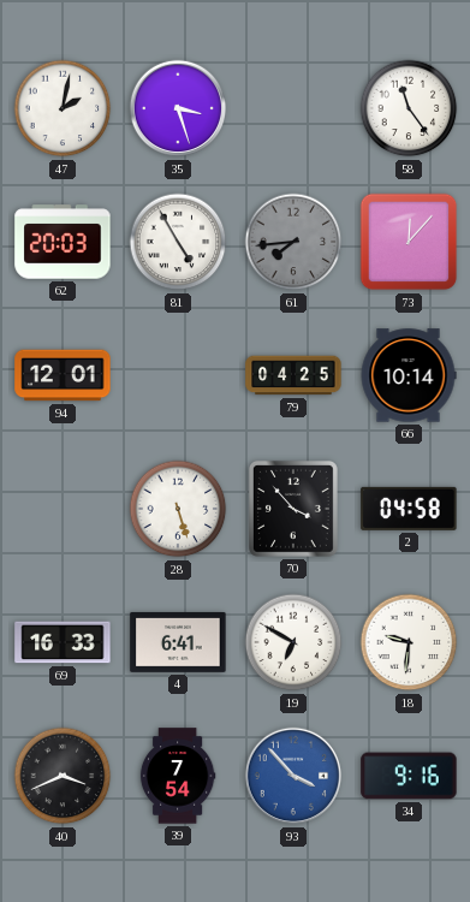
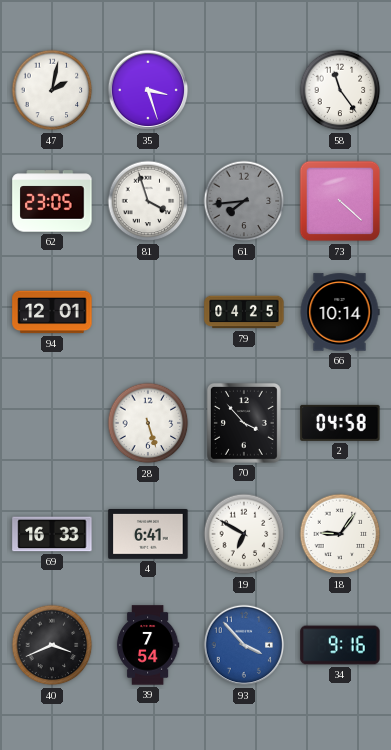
62: 20:03 -> 23:05
81: 4:55 -> 3:57
73: 12:07 -> 4:22
18: 9:31 -> 9:06
